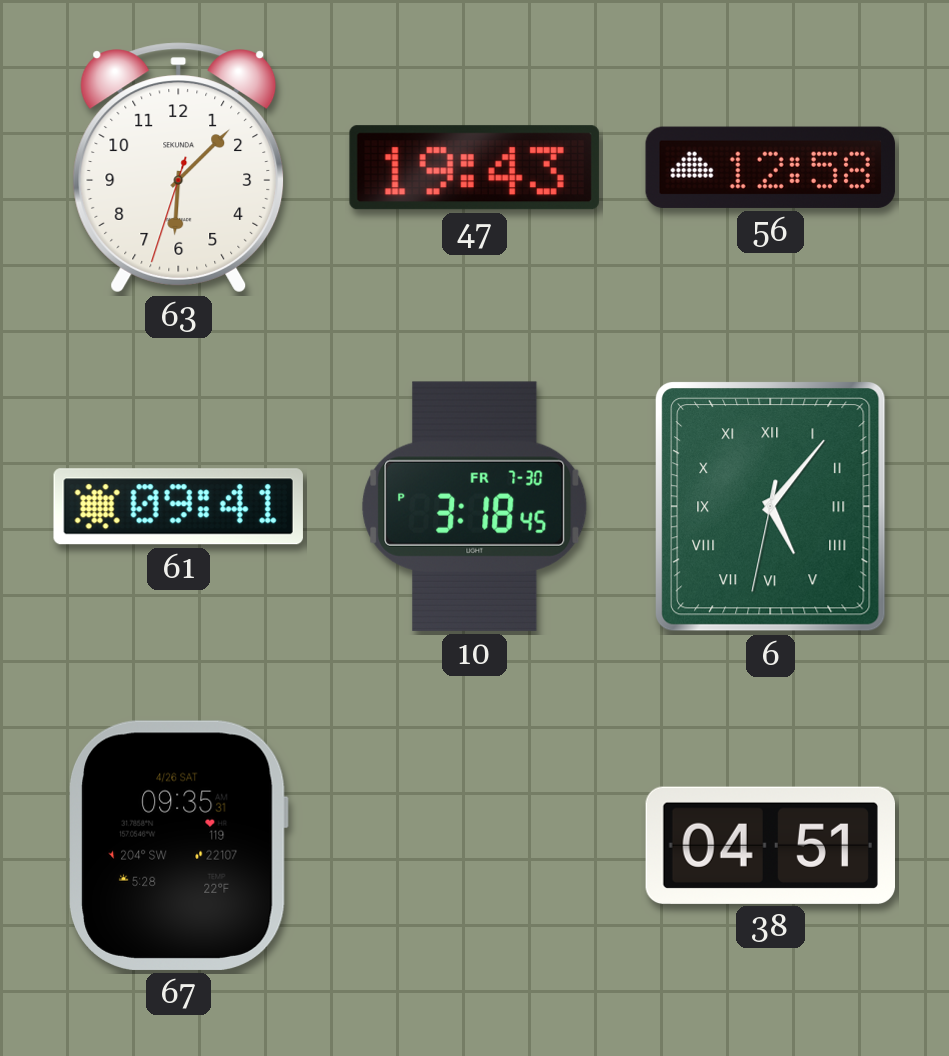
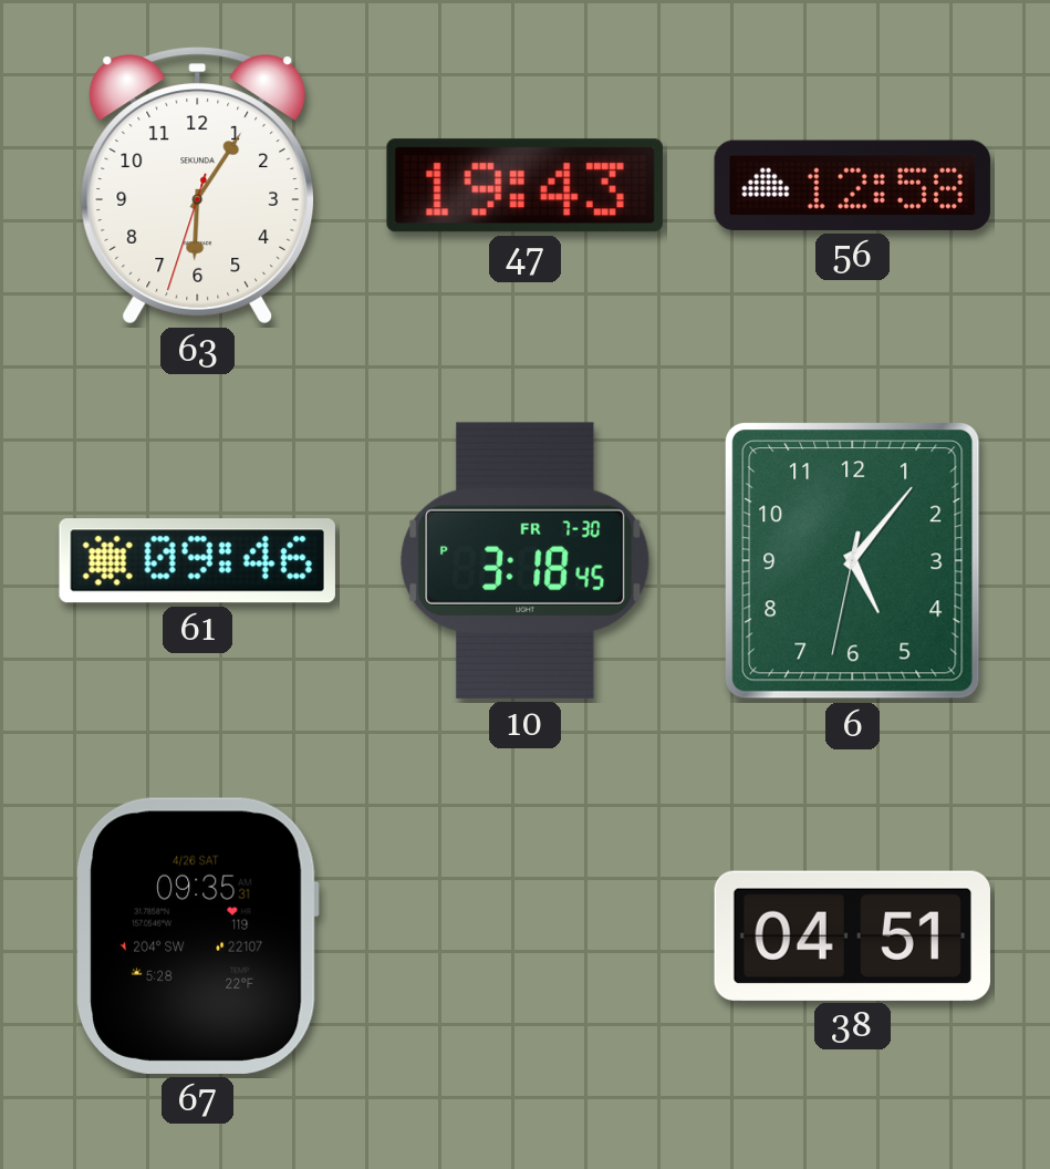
63: 6:07 -> 6:05
61: 09:41 -> 09:46
6 numerals: Roman -> Arabic
